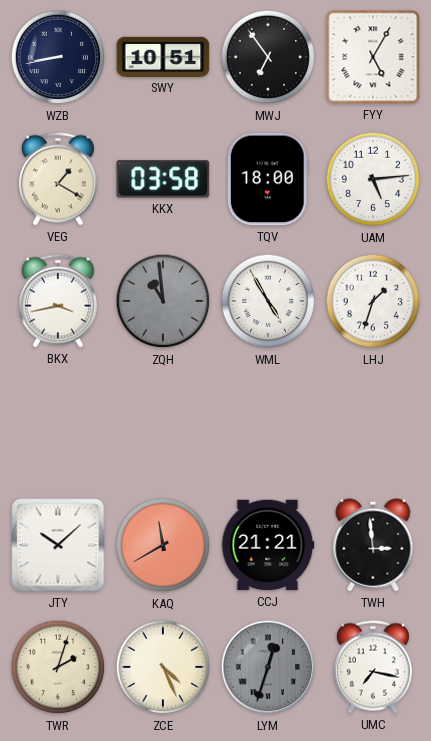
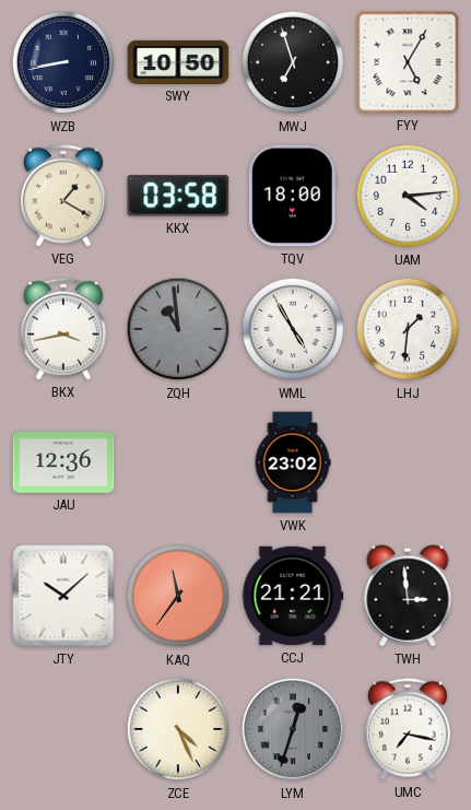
SWY: 10:51 -> 10:50
MWJ: 6:54 -> 6:57
UAM: 5:14 -> 4:14
LHJ: 1:33 -> 1:31
JAU: none -> 12:36
VWK: none -> 23:02
KAQ: 11:40 -> 11:36
TWR: 2:03 -> none
